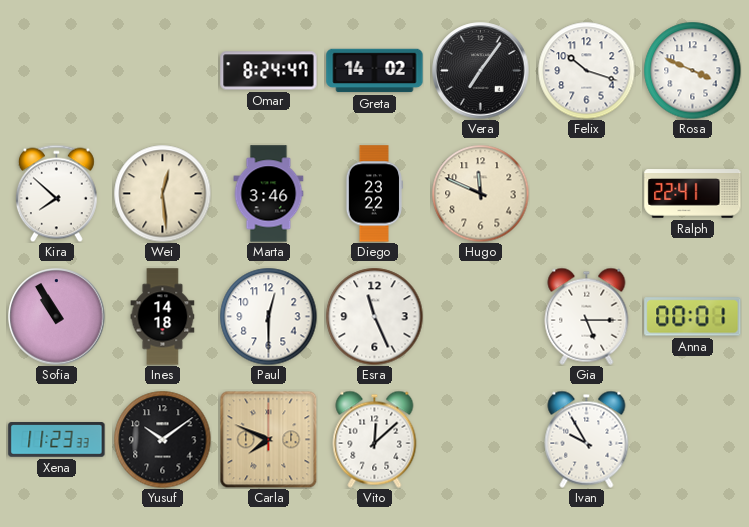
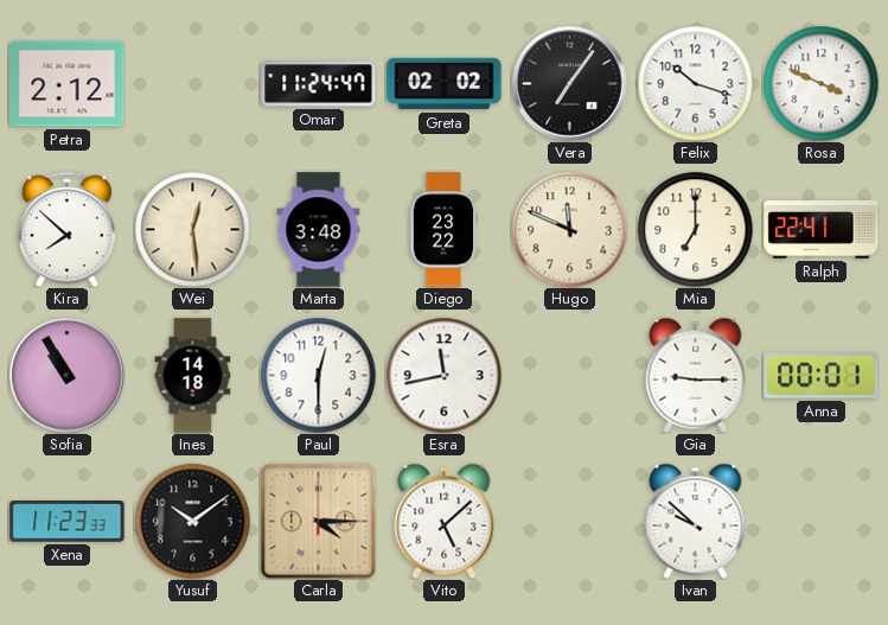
Petra: none -> 2:12
Omar: 8:24 -> 11:24
Greta: 14:02 -> 02:02
Marta: 3:46 -> 3:48
Mia: none -> 7:00
Esra: 11:26 -> 11:43
Gia: 5:15 -> 9:15
Carla: 7:49 -> 4:15
Vito: 12:08 -> 5:08
Ivan: 9:55 -> 9:52
